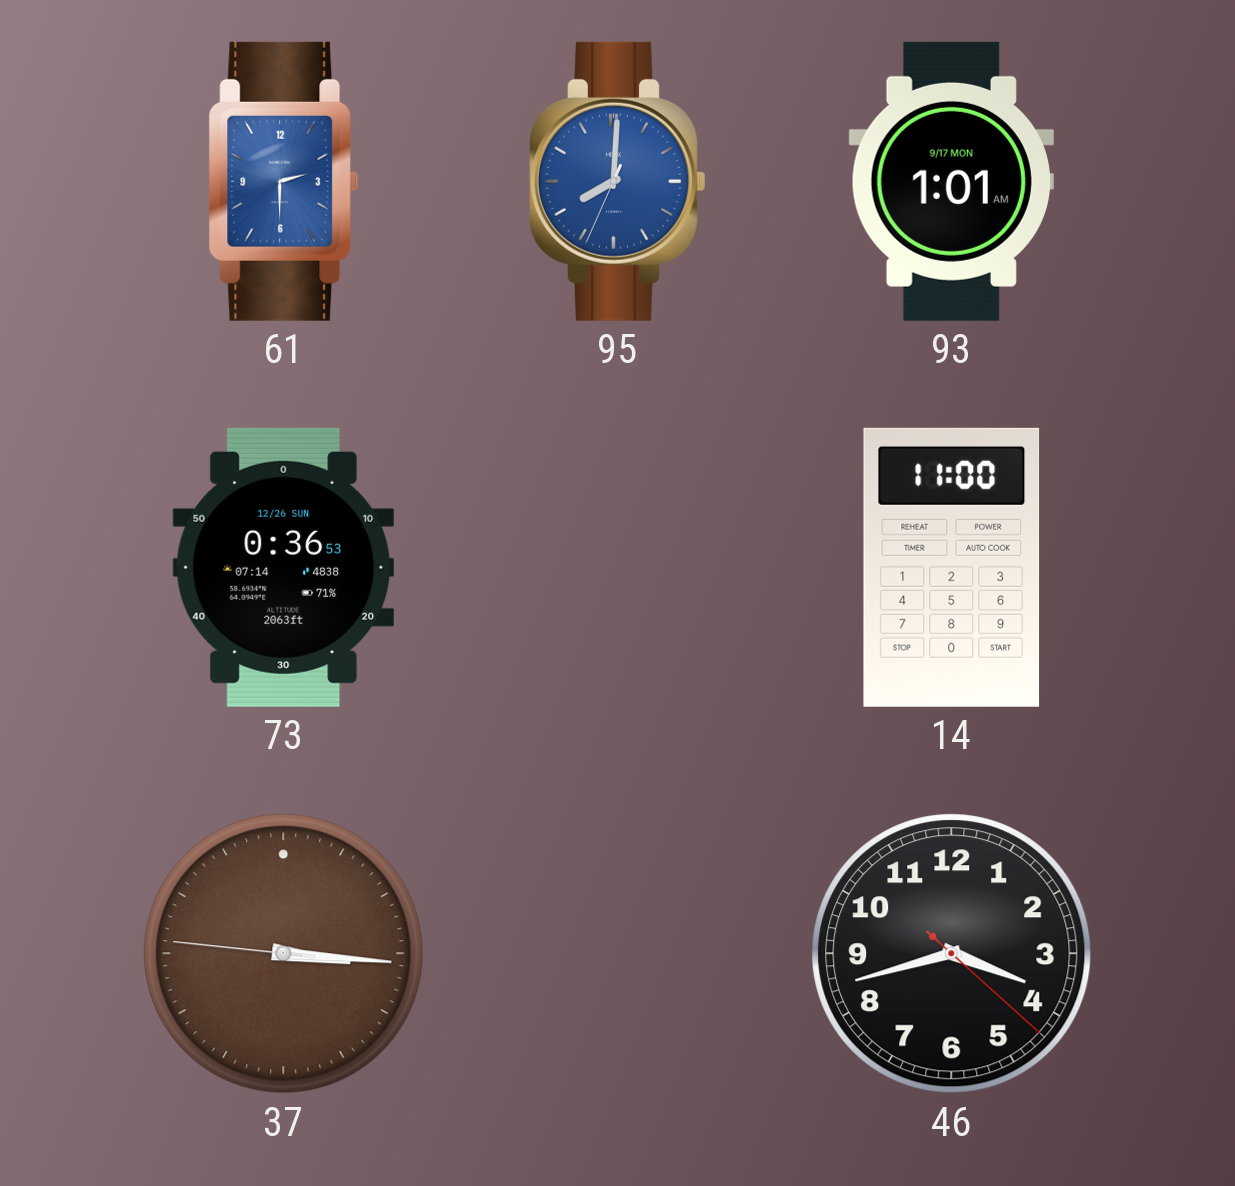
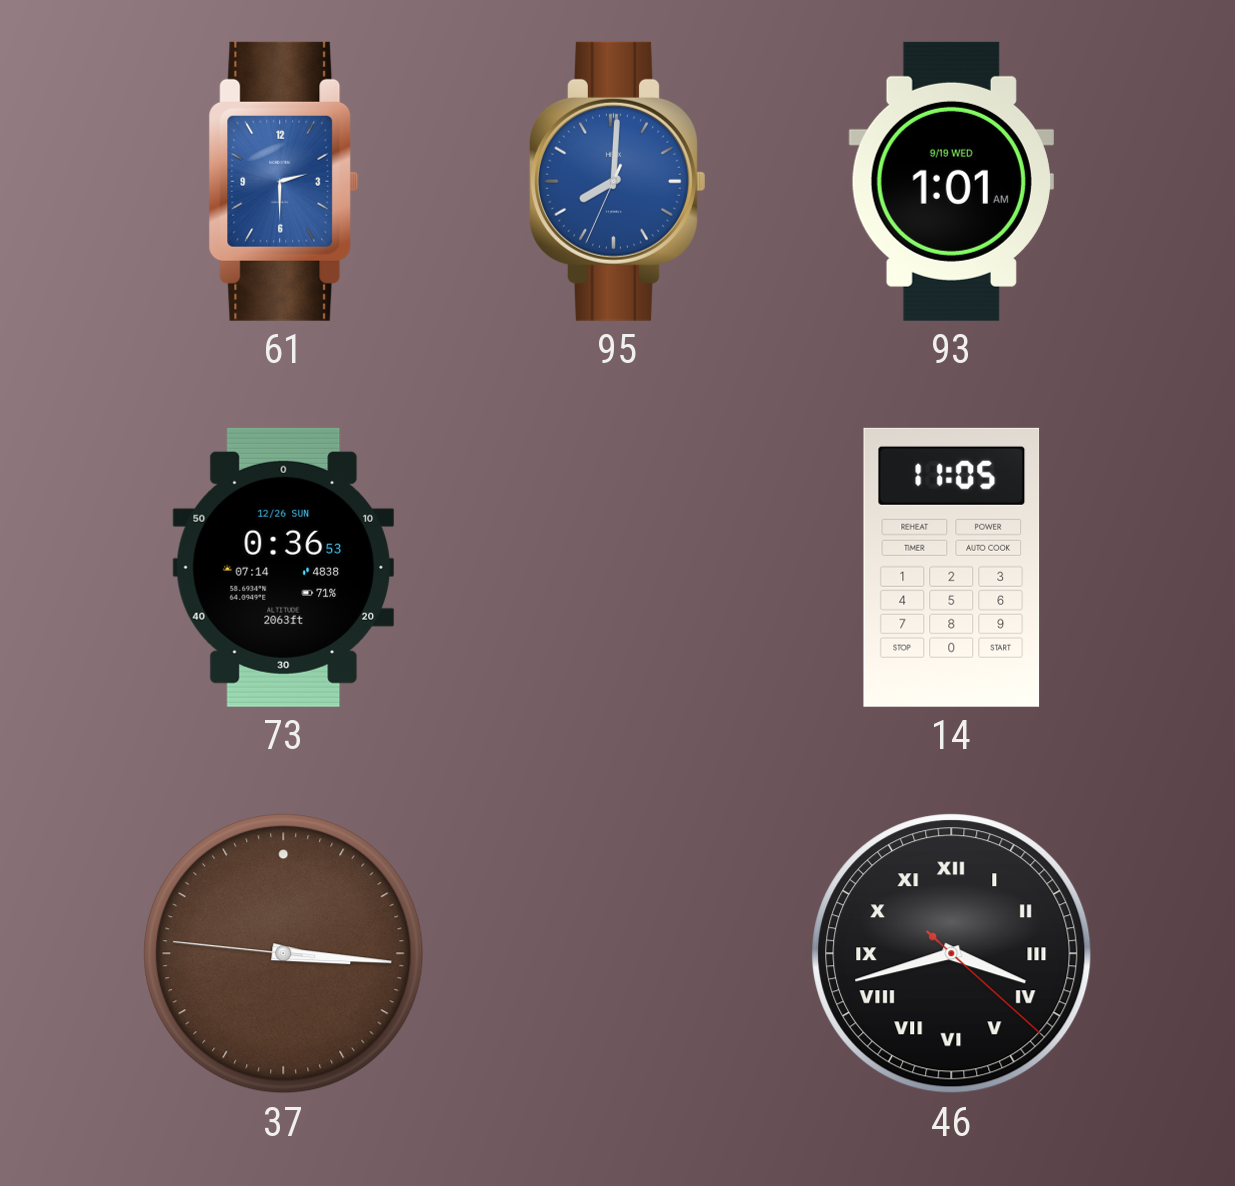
93 date: 9/17 MON -> 9/19 WED
14: 11:00 -> 11:05
46 numerals: Arabic -> Roman
